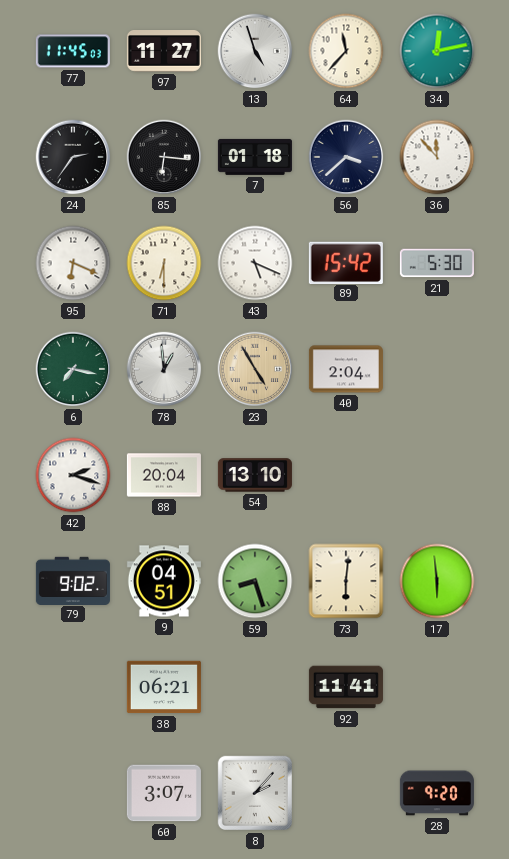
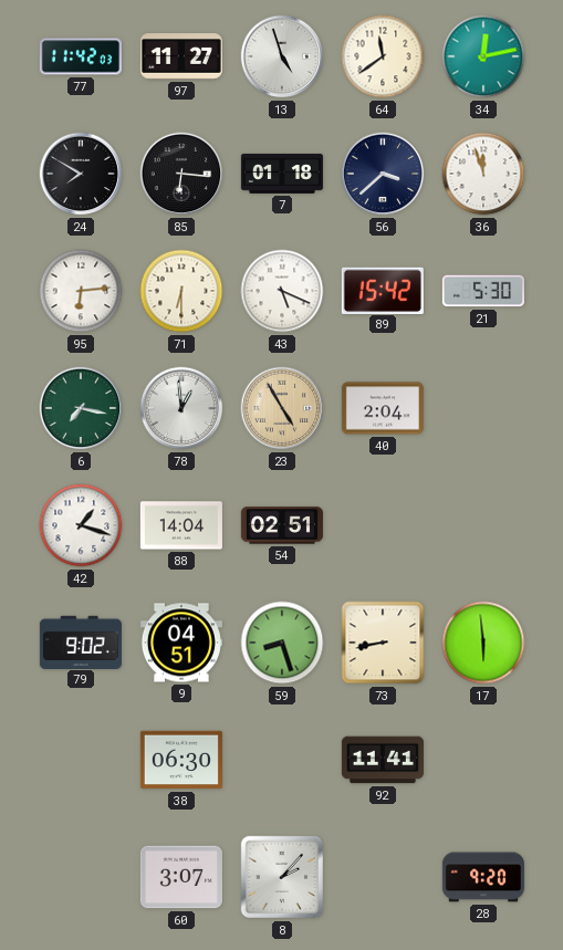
77: 11:45 -> 11:42
64: 11:37 -> 11:39
24: 2:36 -> 7:50
36: 11:53 -> 11:57
95: 6:19 -> 6:14
42: 2:18 -> 1:18
88: 20:04 -> 14:04
54: 13:10 -> 02:51
73: 6:01 -> 8:43
38: 06:21 -> 06:30
